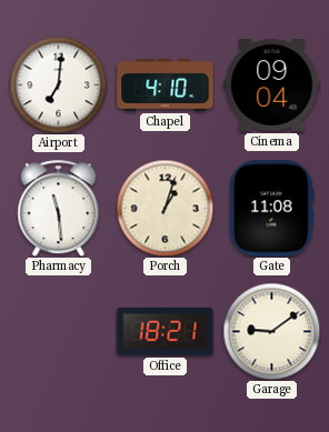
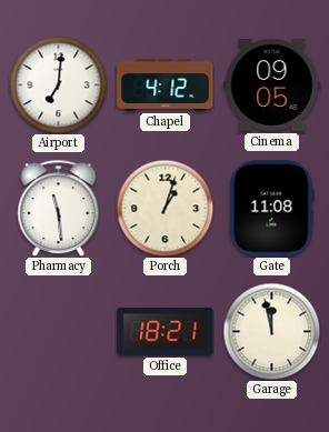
Chapel: 4:10 -> 4:12
Cinema: 09:04 -> 09:05
Garage: 9:09 -> 11:58
